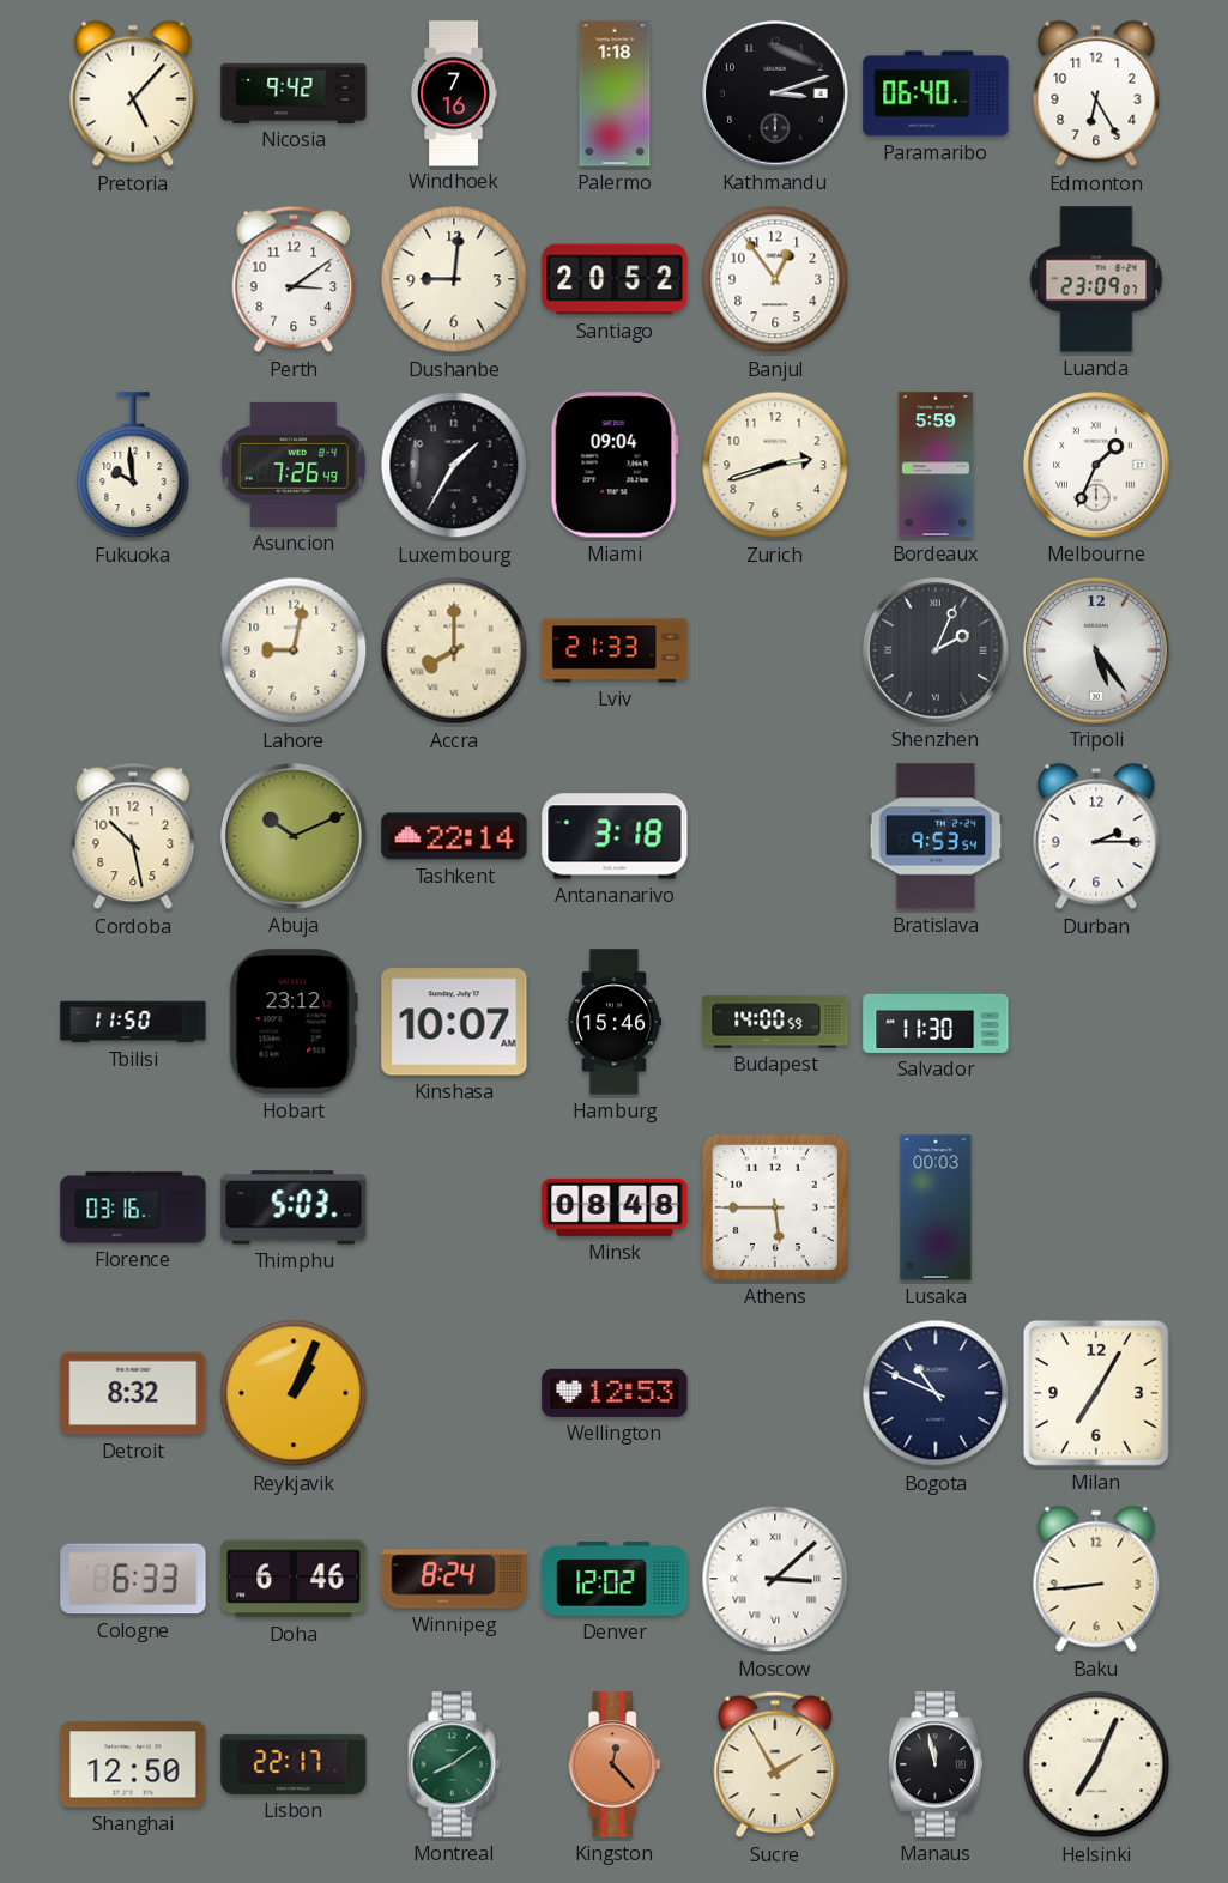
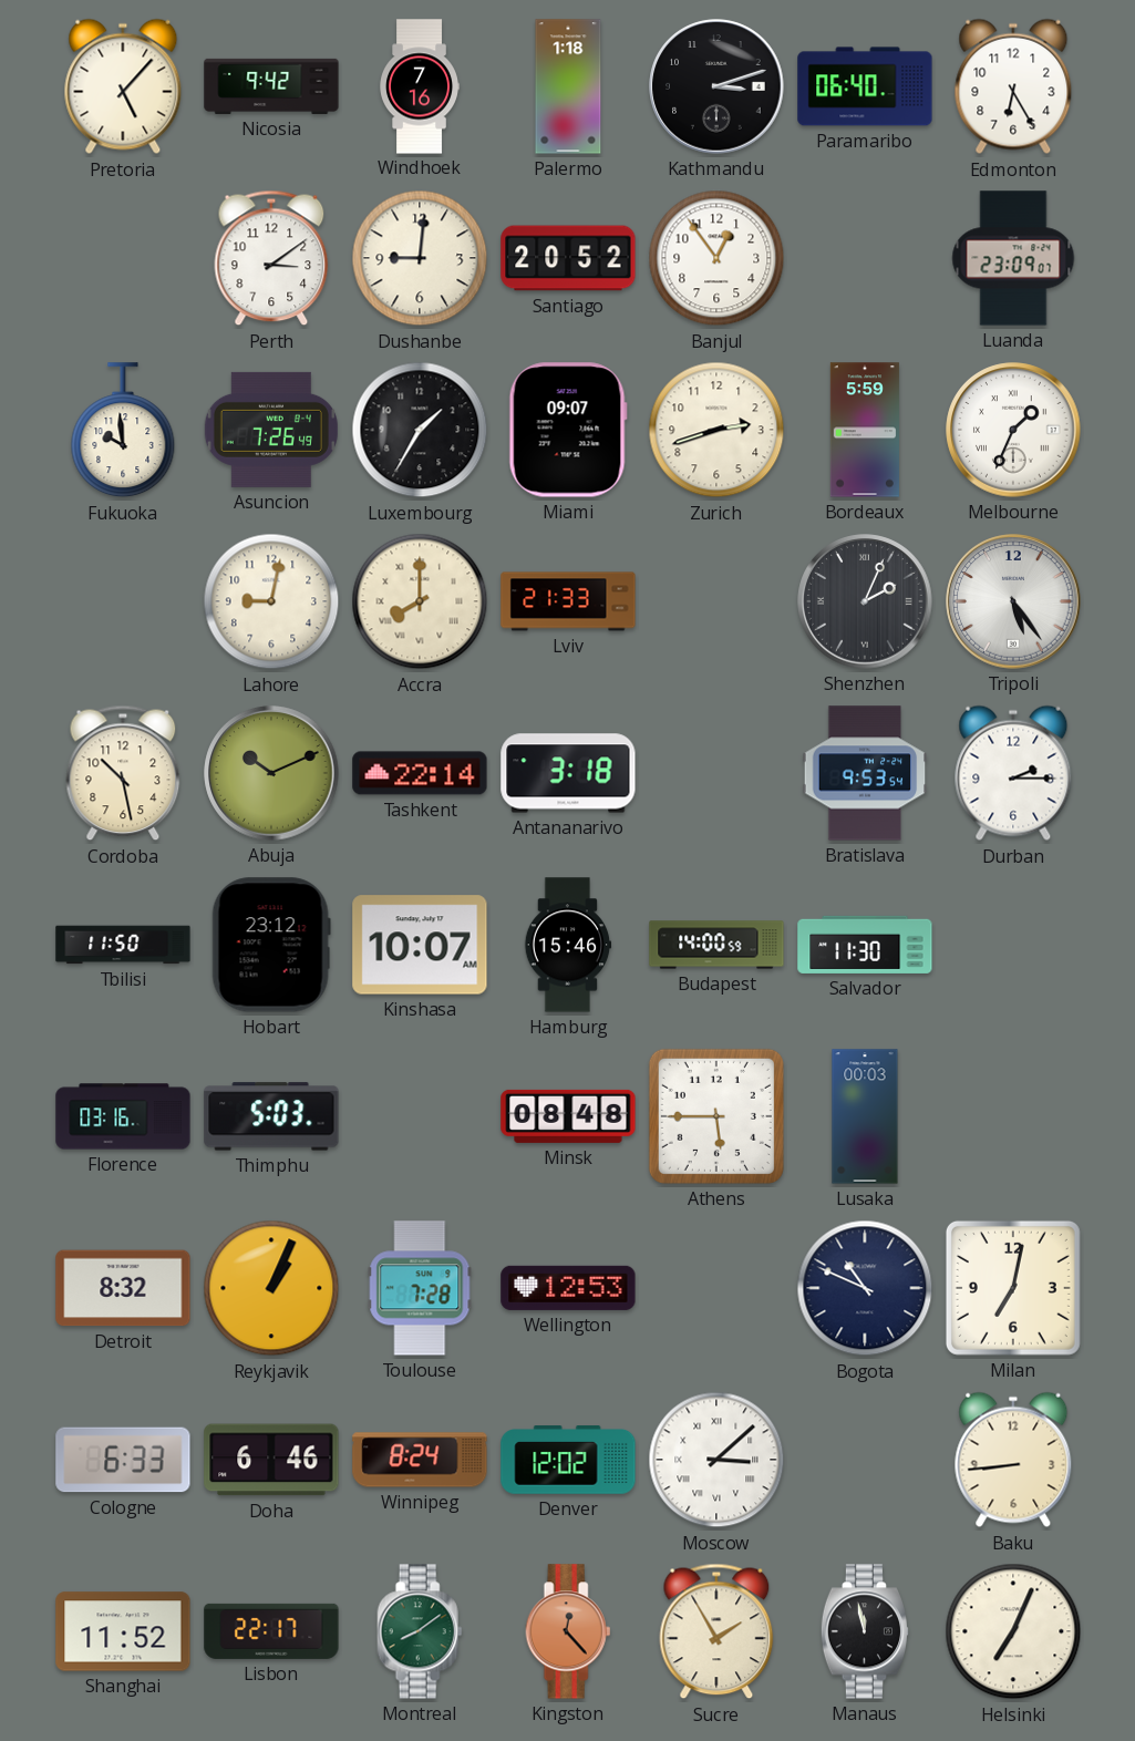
Miami: 09:04 -> 09:07
Toulouse: none -> 7:28
Milan: 7:05 -> 7:02
Shanghai: 12:50 -> 11:52
